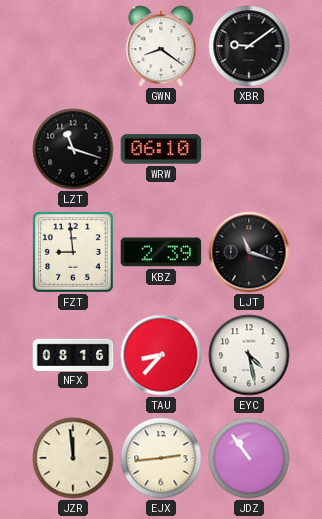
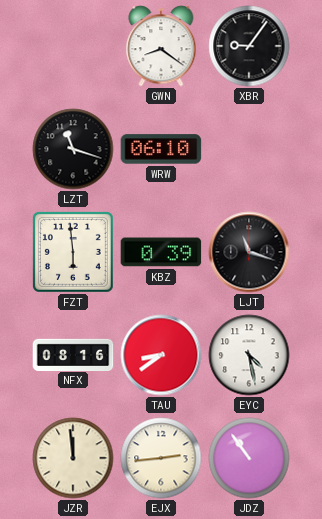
XBR: 9:09 -> 9:06
FZT: 8:59 -> 5:59
KBZ: 2:39 -> 0:39
TAU: 8:37 -> 8:39
